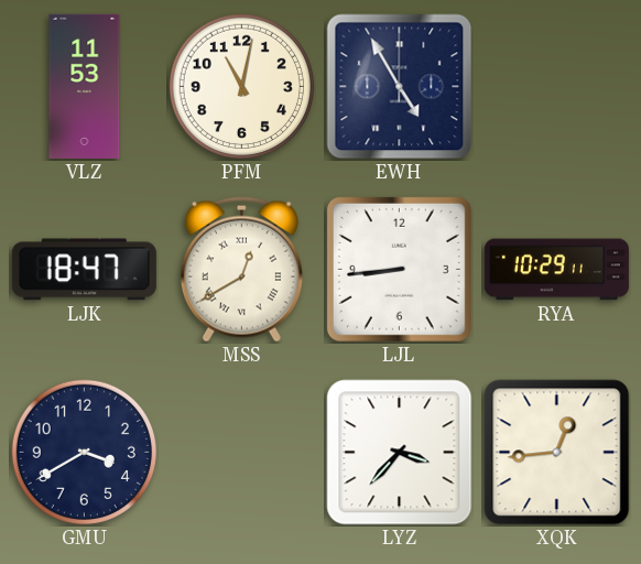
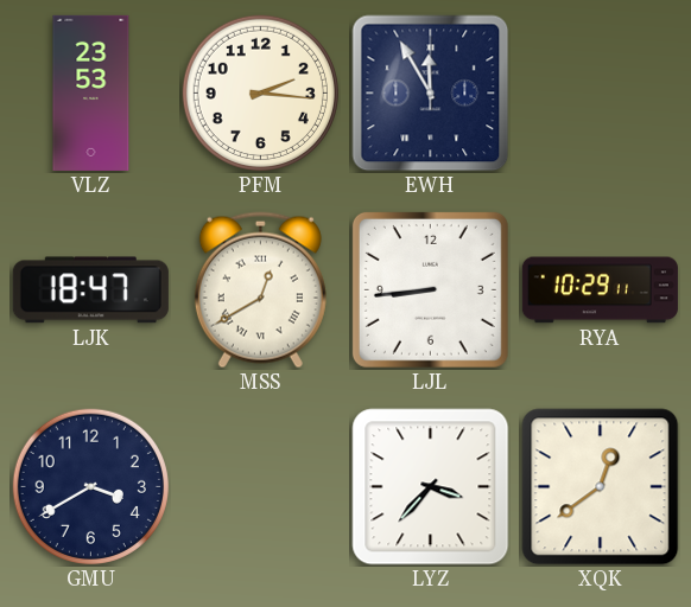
VLZ: 11:53 -> 23:53
PFM: 11:02 -> 2:16
EWH: 4:55 -> 11:55
XQK: 12:44 -> 12:39
